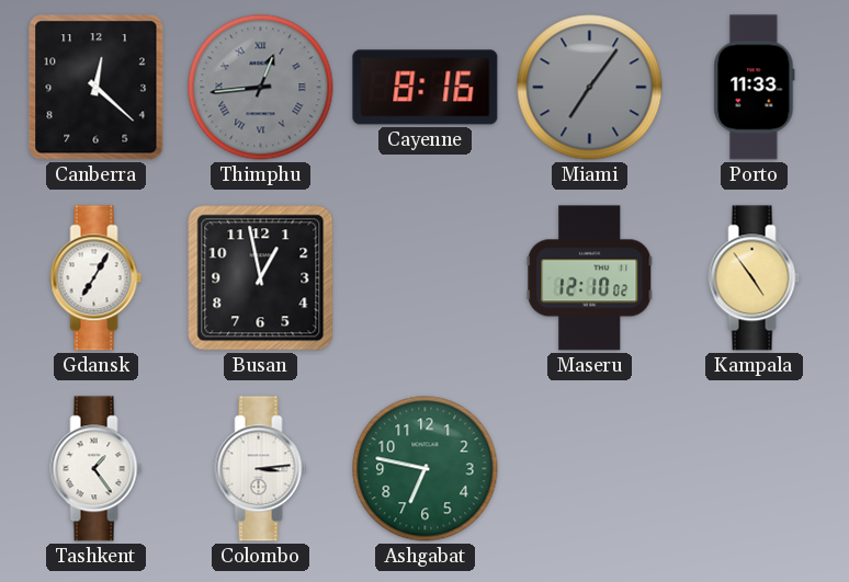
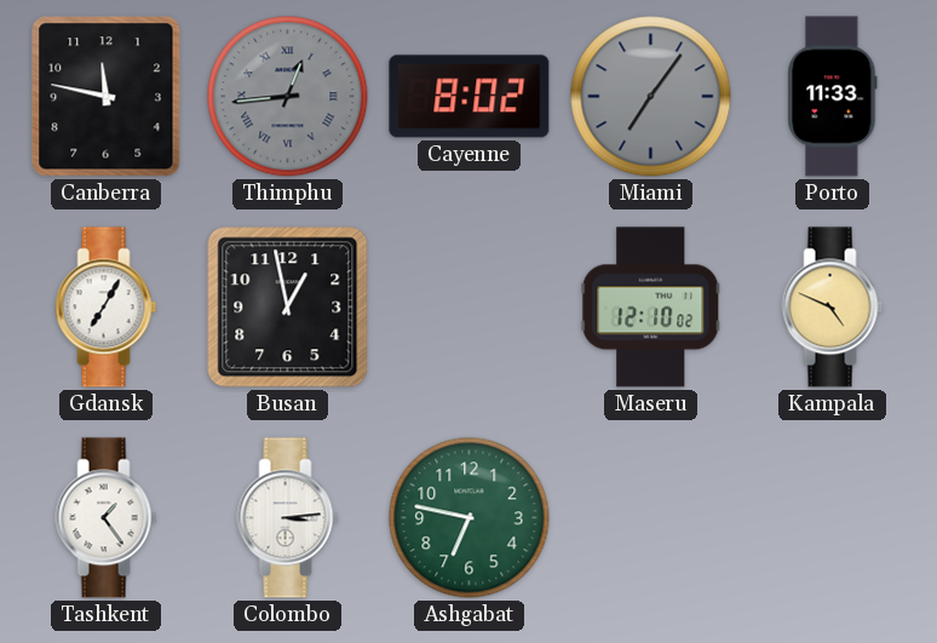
Canberra: 12:22 -> 11:47
Cayenne: 8:16 -> 8:02
Kampala: 4:54 -> 4:49
